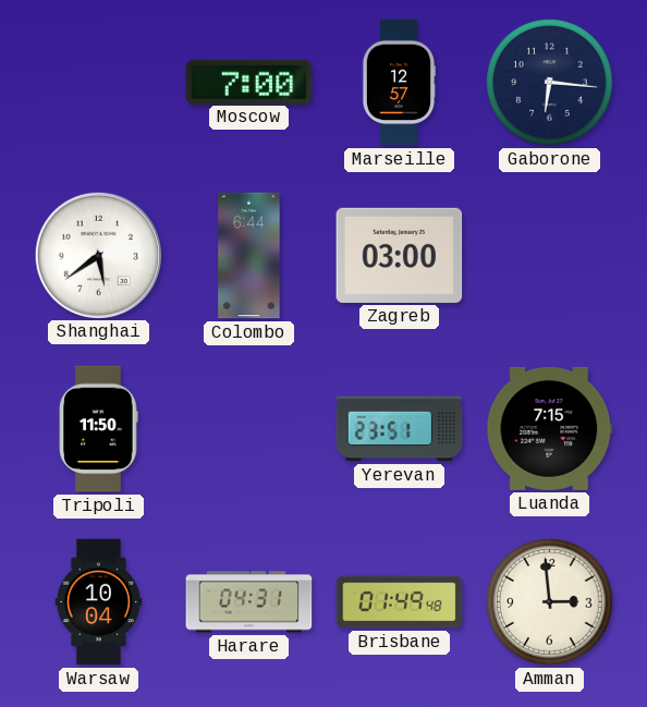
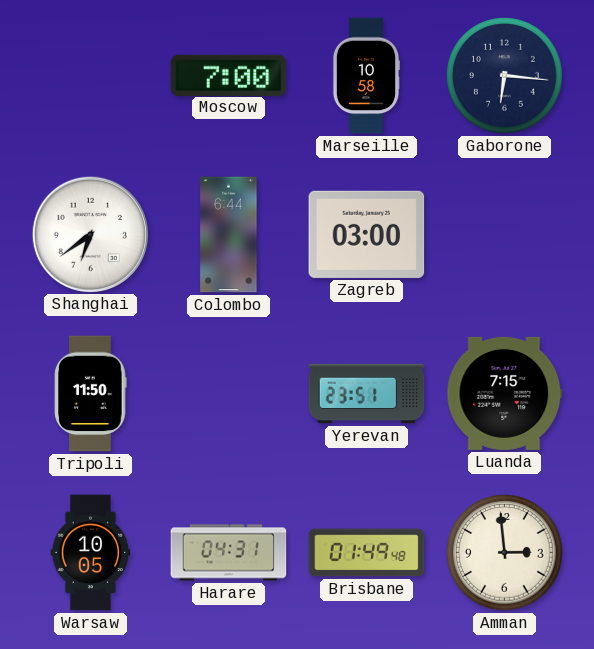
Marseille: 12:57 -> 10:58
Shanghai: 5:39 -> 6:39
Warsaw: 10:04 -> 10:05
